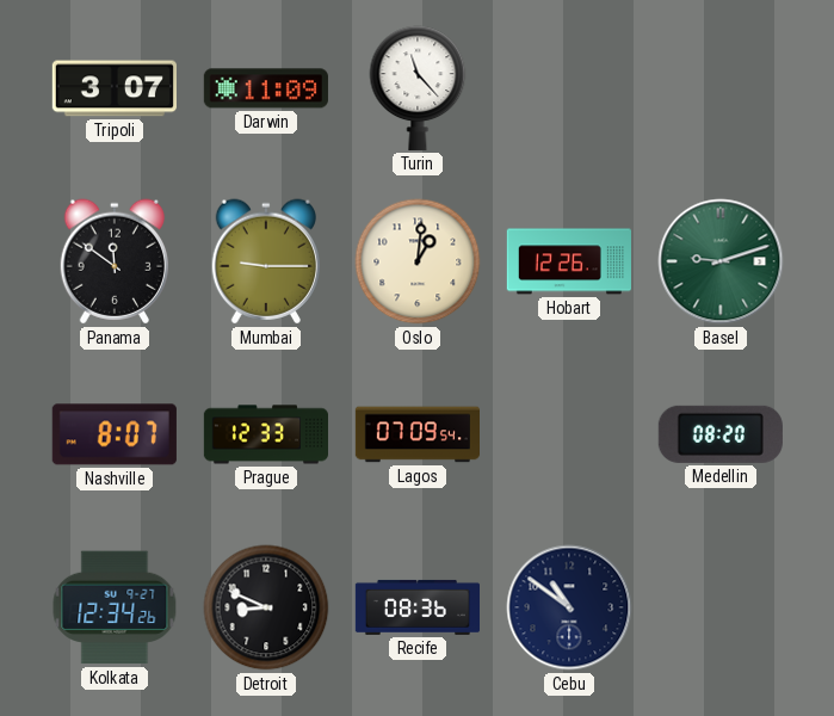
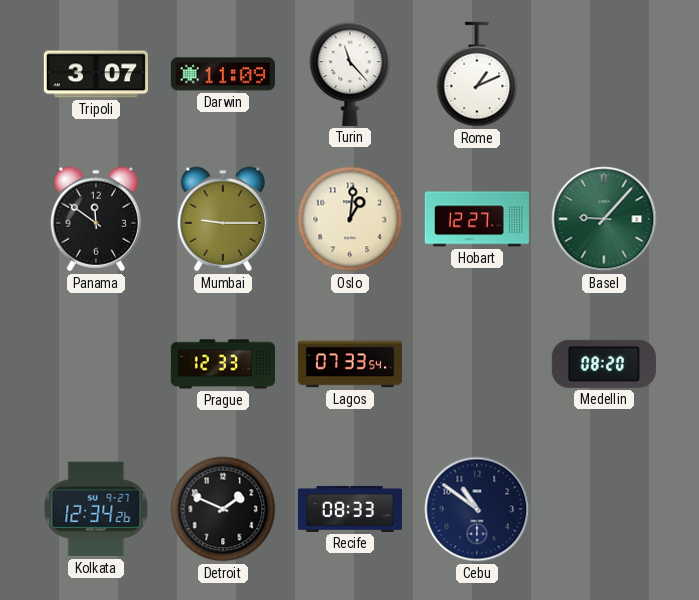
Rome: none -> 1:11
Hobart: 12:26 -> 12:27
Basel: 9:12 -> 9:07
Nashville: 8:07 -> none
Lagos: 07:09 -> 07:33
Detroit: 8:49 -> 1:49
Recife: 08:36 -> 08:33
